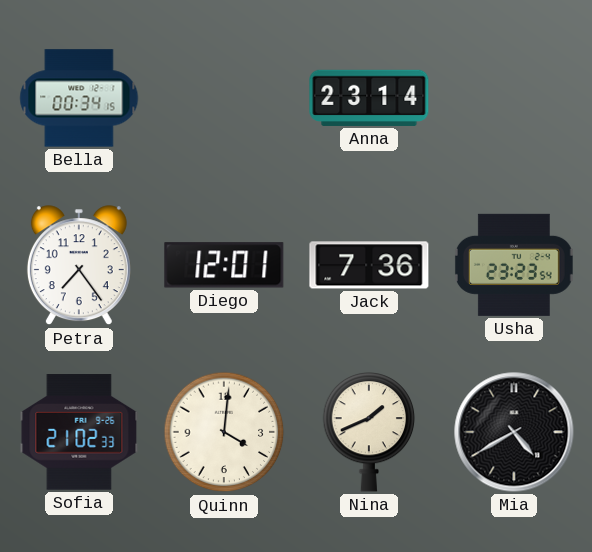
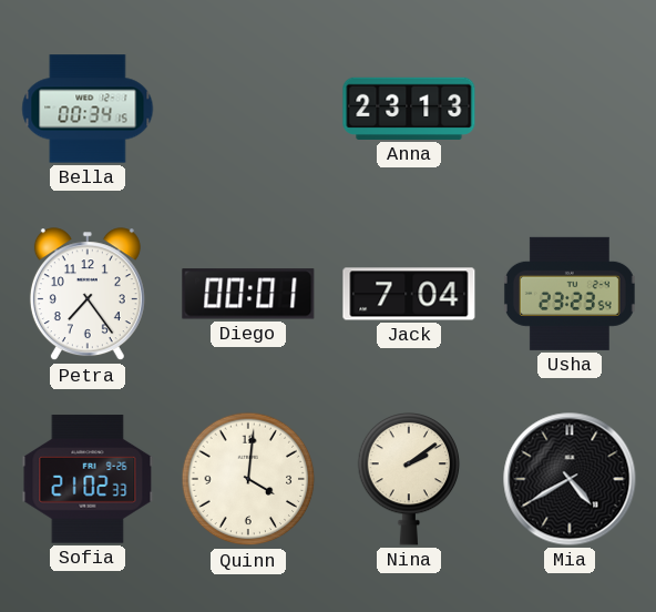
Anna: 23:14 -> 23:13
Diego: 12:01 -> 00:01
Jack: 7:36 -> 7:04
Nina: 1:41 -> 2:09
